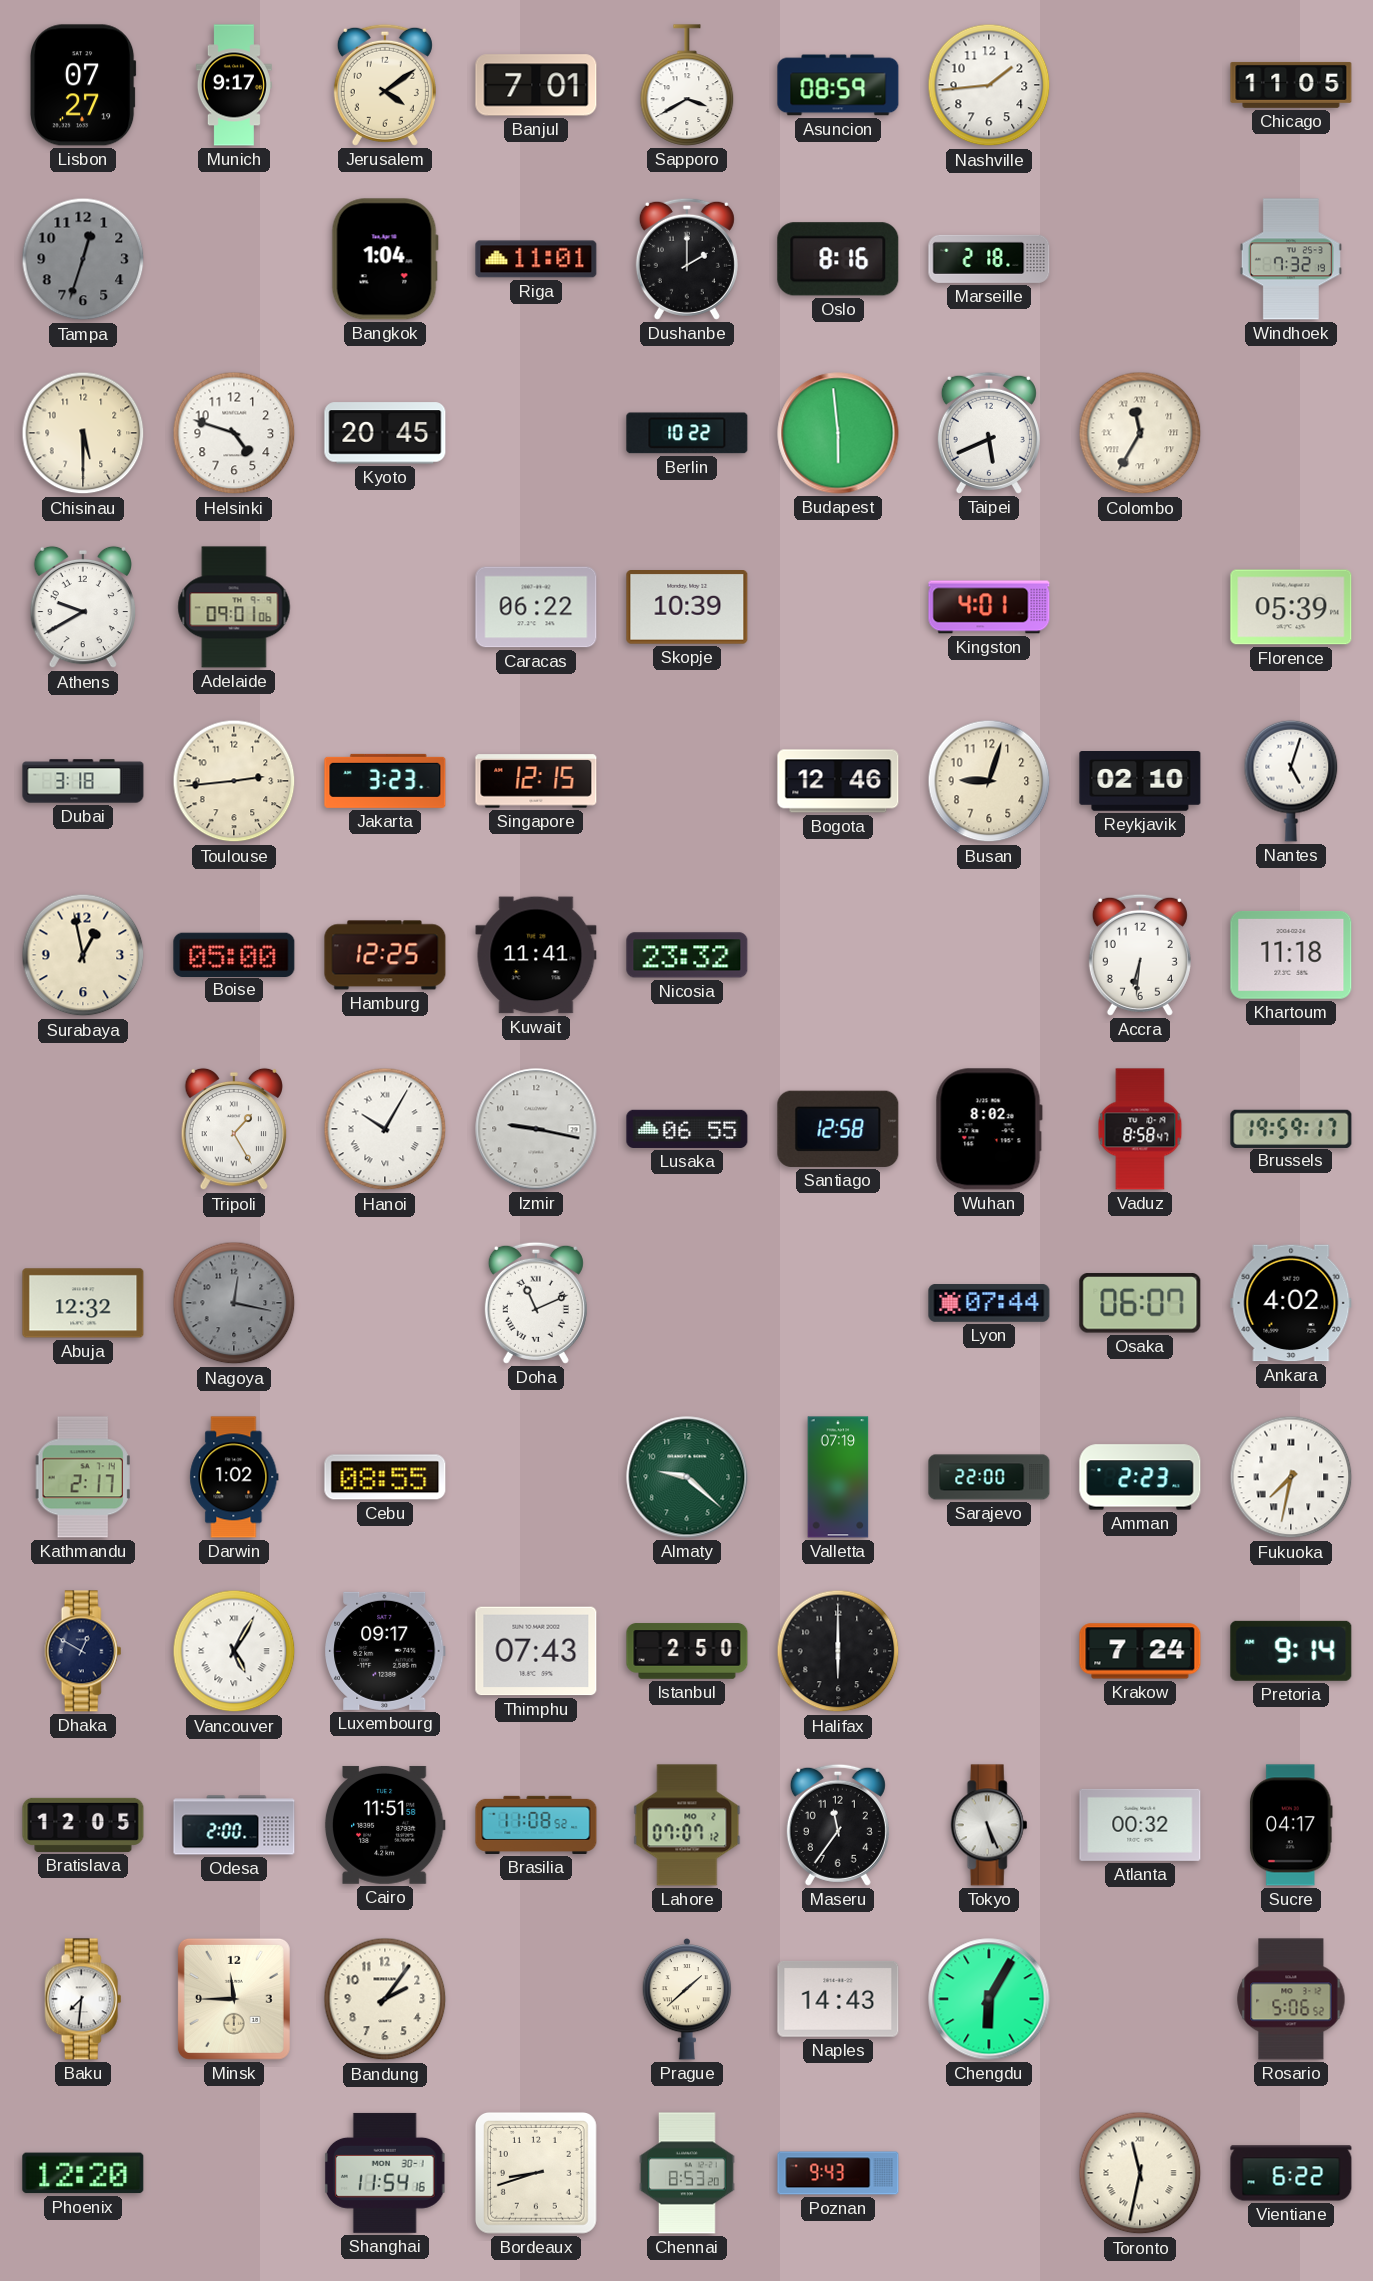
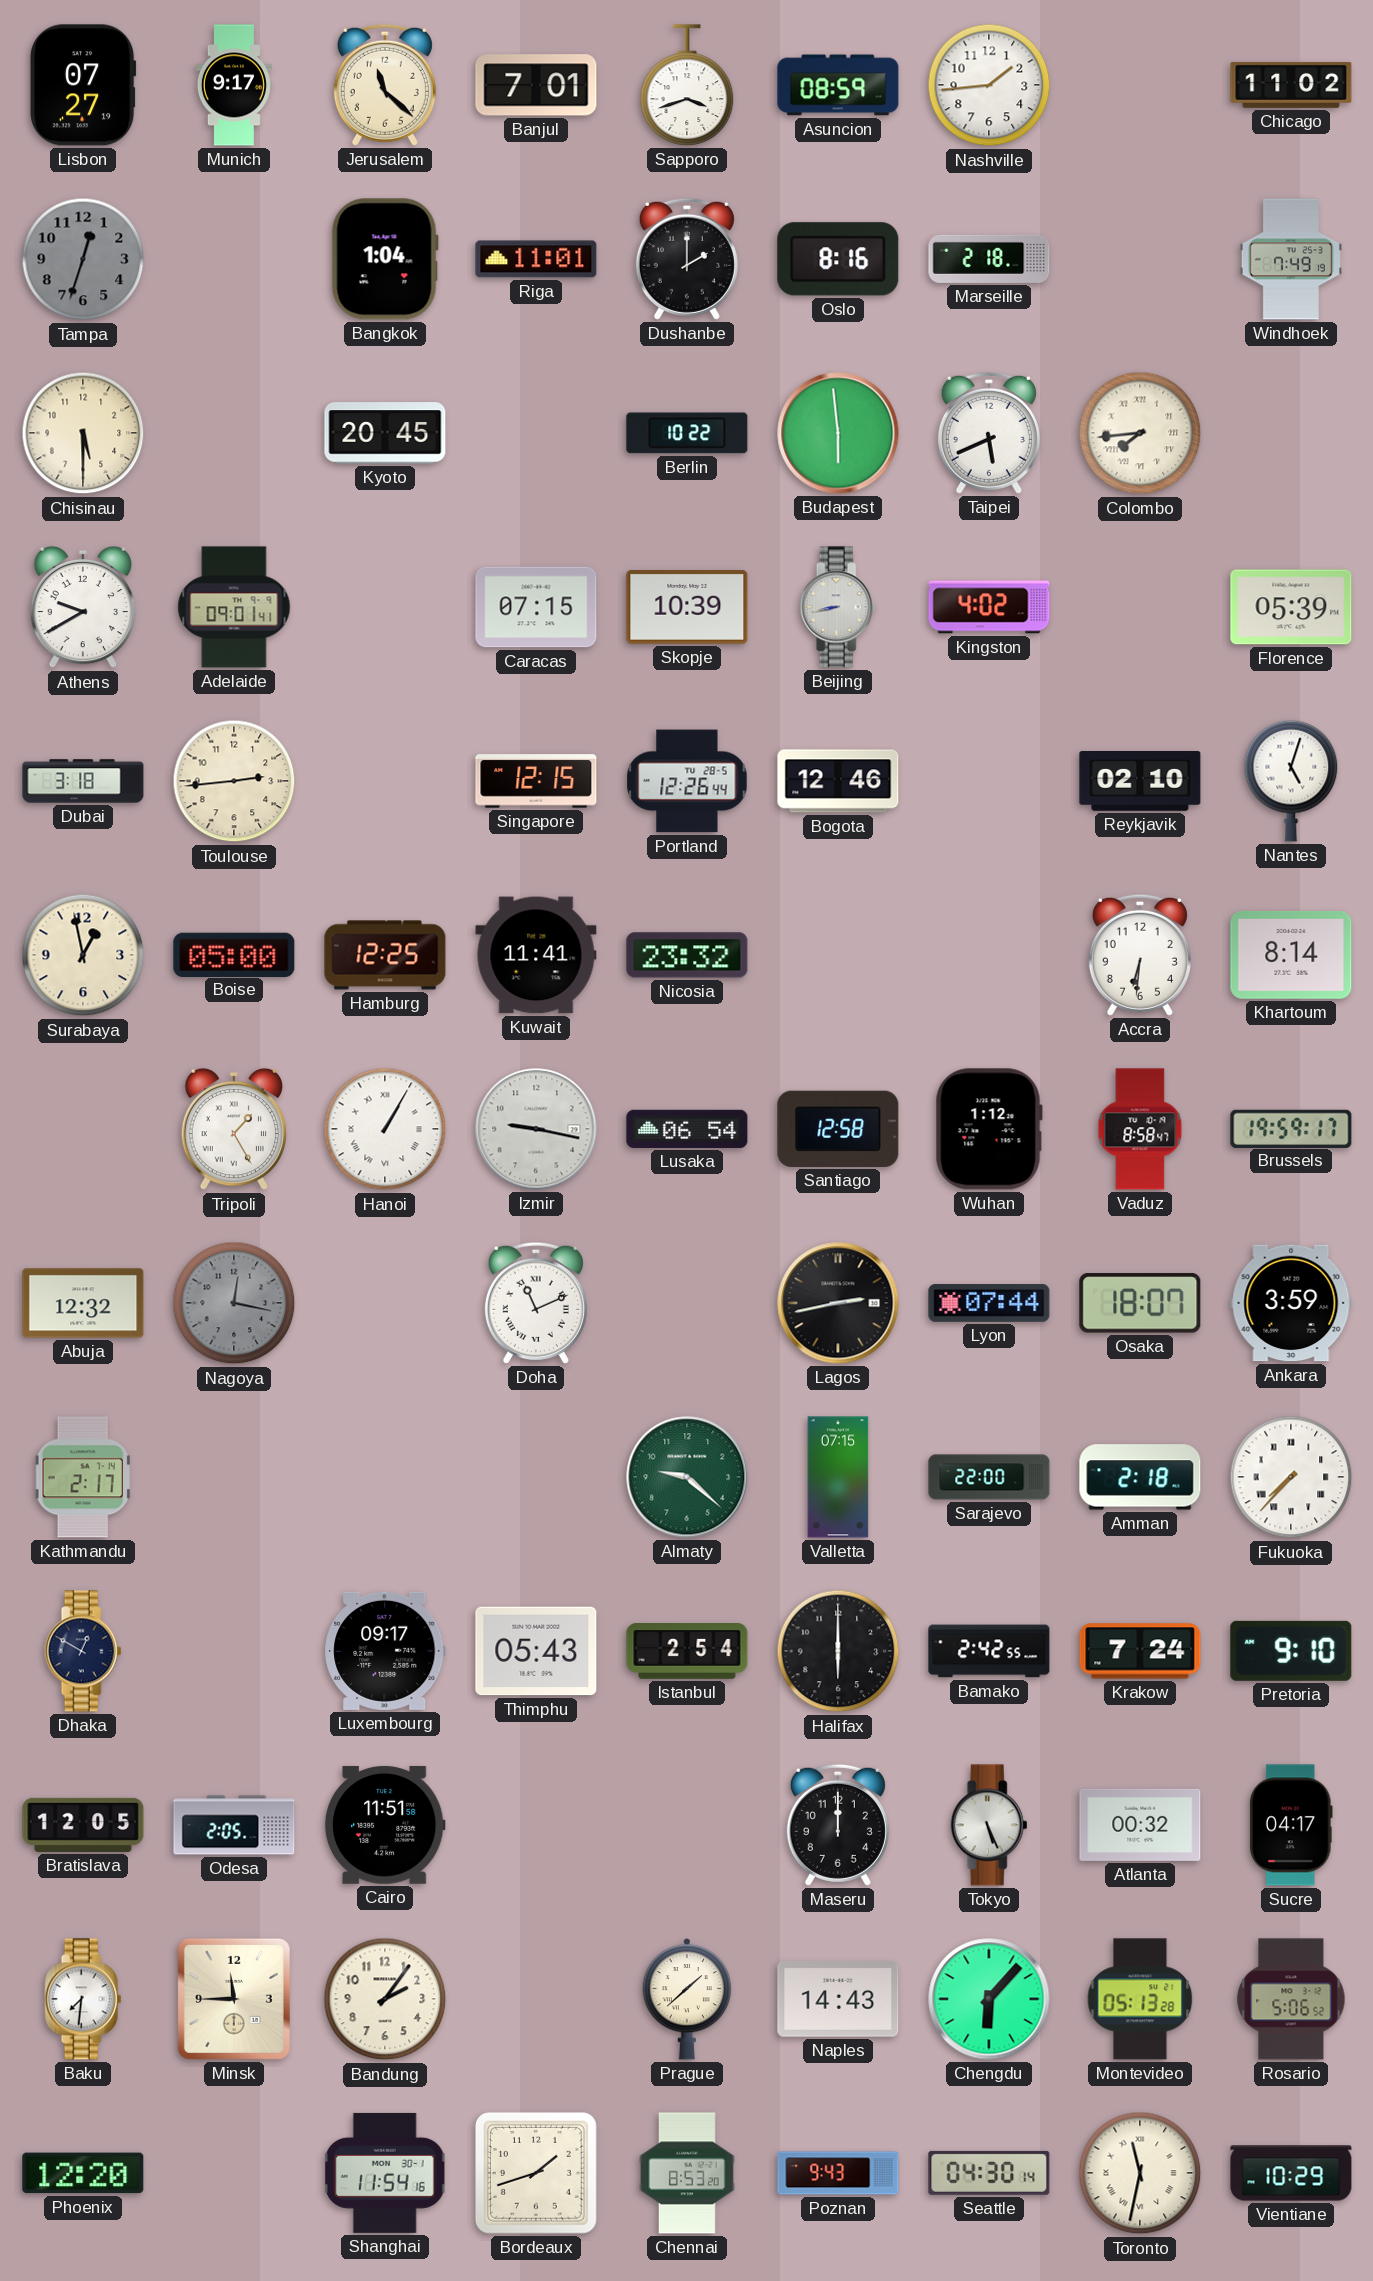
Jerusalem: 4:09 -> 11:22
Sapporo: 3:40 -> 3:42
Chicago: 11:05 -> 11:02
Windhoek: 7:32 -> 7:49
Helsinki: 4:48 -> none
Colombo: 11:35 -> 7:44
Adelaide: 09:01:06 -> 09:01:41
Caracas: 06:22 -> 07:15
Beijing: none -> 8:43
Kingston: 4:01 -> 4:02
Jakarta: 3:23 -> none
Portland: none -> 12:26
Busan: 9:03 -> none
Khartoum: 11:18 -> 8:14
Hanoi: 10:05 -> 1:05
Lusaka: 06:55 -> 06:54
Wuhan: 8:02 -> 1:12
Lagos: none -> 2:43
Osaka: 06:07 -> 18:07
Ankara: 4:02 -> 3:59
Darwin: 1:02 -> none
Cebu: 08:55 -> none
Valletta: 07:19 -> 07:15
Amman: 2:23 -> 2:18
Fukuoka: 7:32 -> 7:37
Vancouver: 5:05 -> none
Thimphu: 07:43 -> 05:43
Istanbul: 2:50 -> 2:54
Bamako: none -> 2:42
Pretoria: 9:14 -> 9:10
Odesa: 2:00 -> 2:05
Brasilia: 11:08 -> none
Lahore: 07:07 -> none
Maseru: 11:36 -> 12:00
Chengdu: 6:05 -> 6:07
Montevideo: none -> 05:13
Bordeaux: 8:42 -> 1:42
Seattle: none -> 04:30
Vientiane: 6:22 -> 10:29
